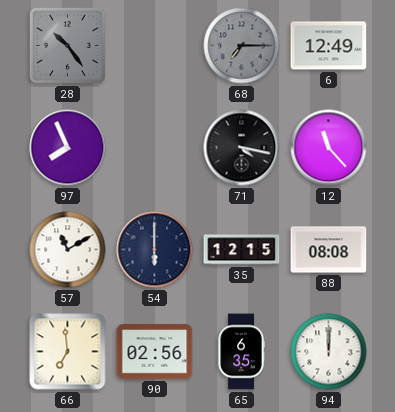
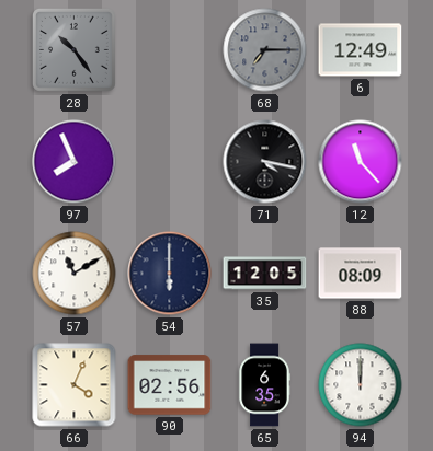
35: 12:15 -> 12:05
88: 08:08 -> 08:09
66: 6:59 -> 4:04
